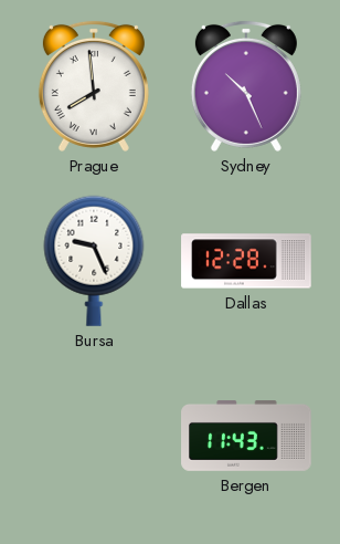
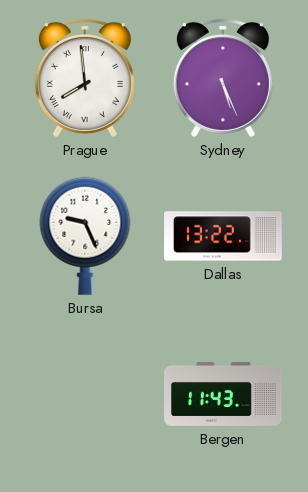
Sydney: 10:26 -> 5:26
Dallas: 12:28 -> 13:22
